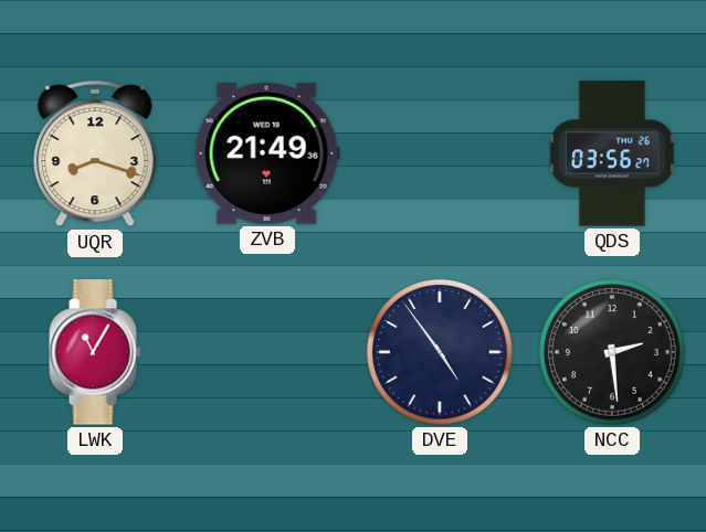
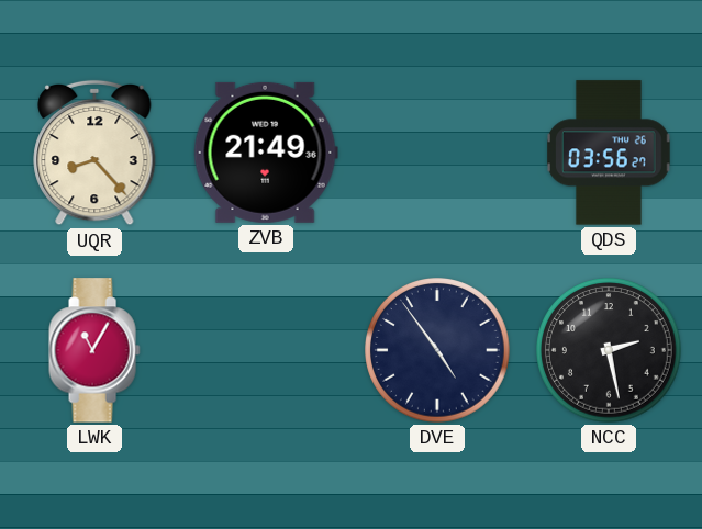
UQR: 8:18 -> 8:23
NCC: 2:29 -> 2:28
